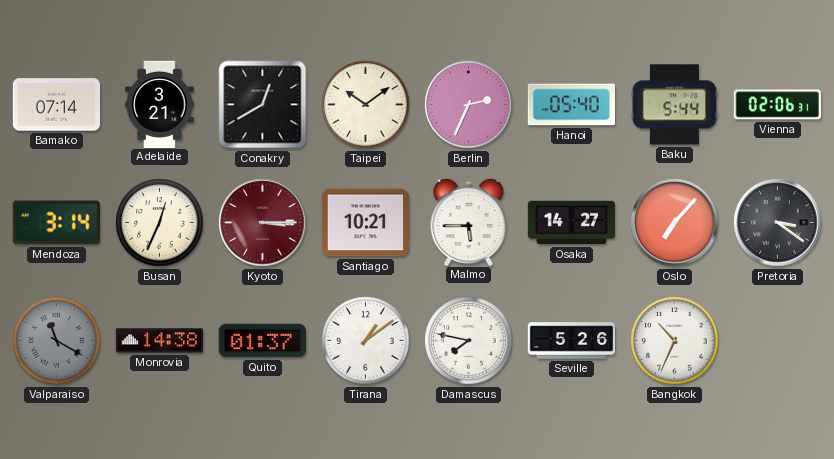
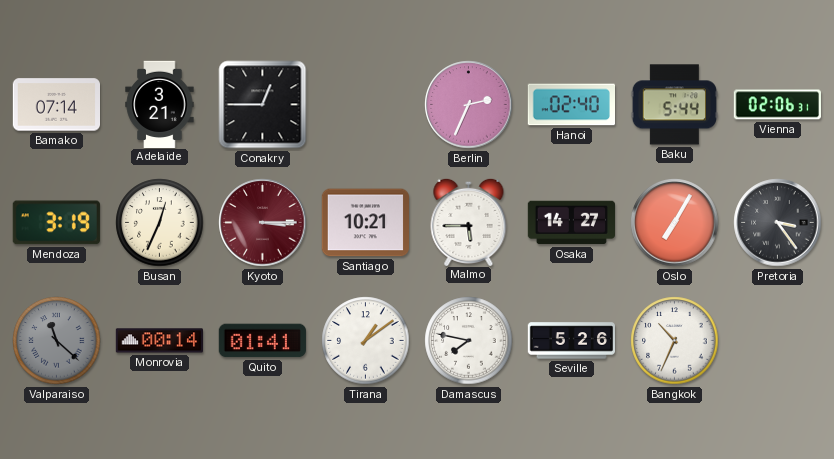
Conakry: 12:40 -> 12:45
Taipei: 10:09 -> none
Hanoi: 05:40 -> 02:40
Mendoza: 3:14 -> 3:19
Oslo: 7:07 -> 7:05
Pretoria: 3:21 -> 3:24
Valparaiso: 11:20 -> 11:22
Monrovia: 14:38 -> 00:14
Quito: 01:37 -> 01:41
